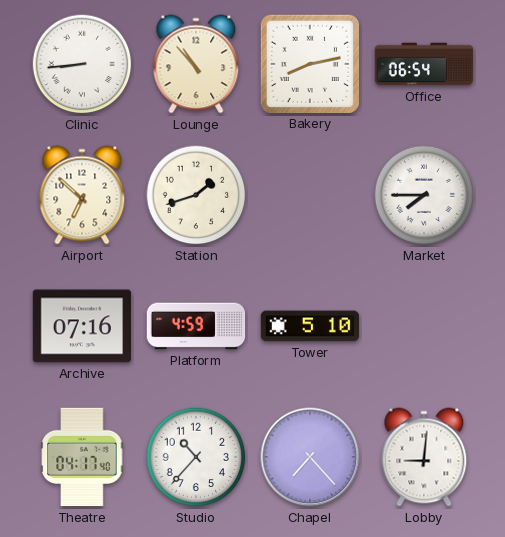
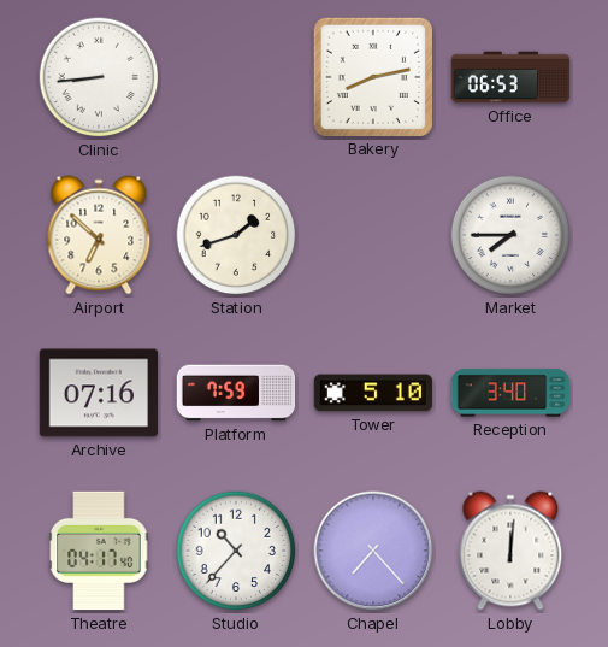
Lounge: 10:53 -> none
Office: 06:54 -> 06:53
Platform: 4:59 -> 7:59
Reception: none -> 3:40
Lobby: 9:01 -> 12:01
